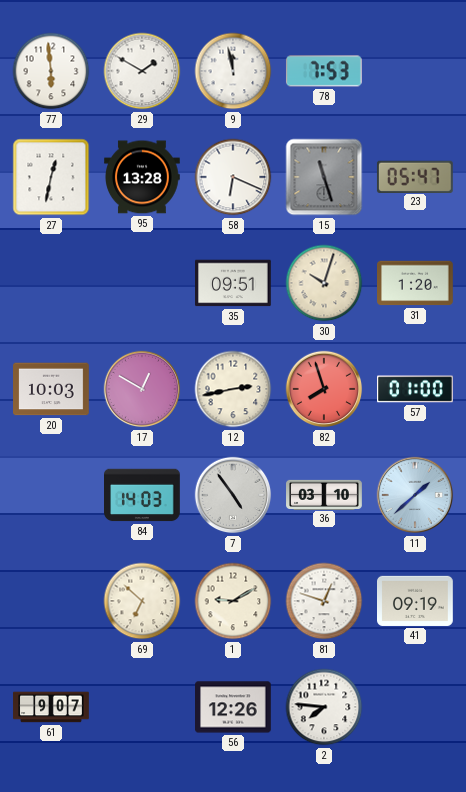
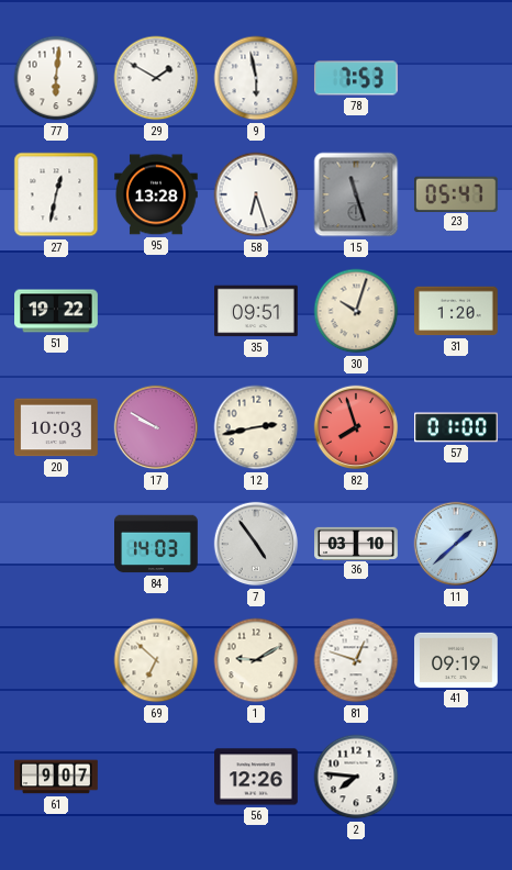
77: 5:59 -> 6:01
9: 11:58 -> 5:58
58: 6:19 -> 6:27
51: none -> 19:22
17: 12:50 -> 9:50
